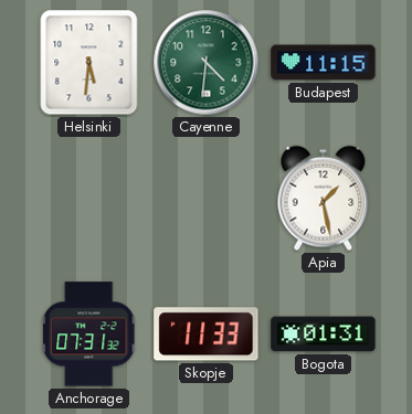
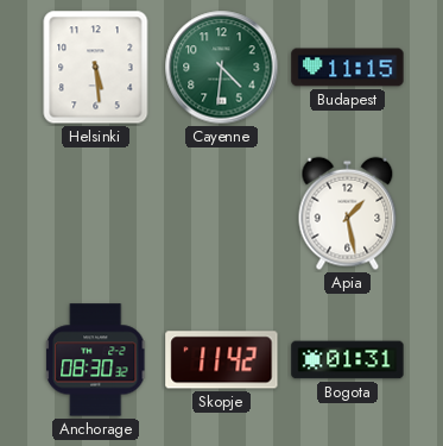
Helsinki: 5:31 -> 5:29
Anchorage: 07:31 -> 08:30
Skopje: 11:33 -> 11:42
